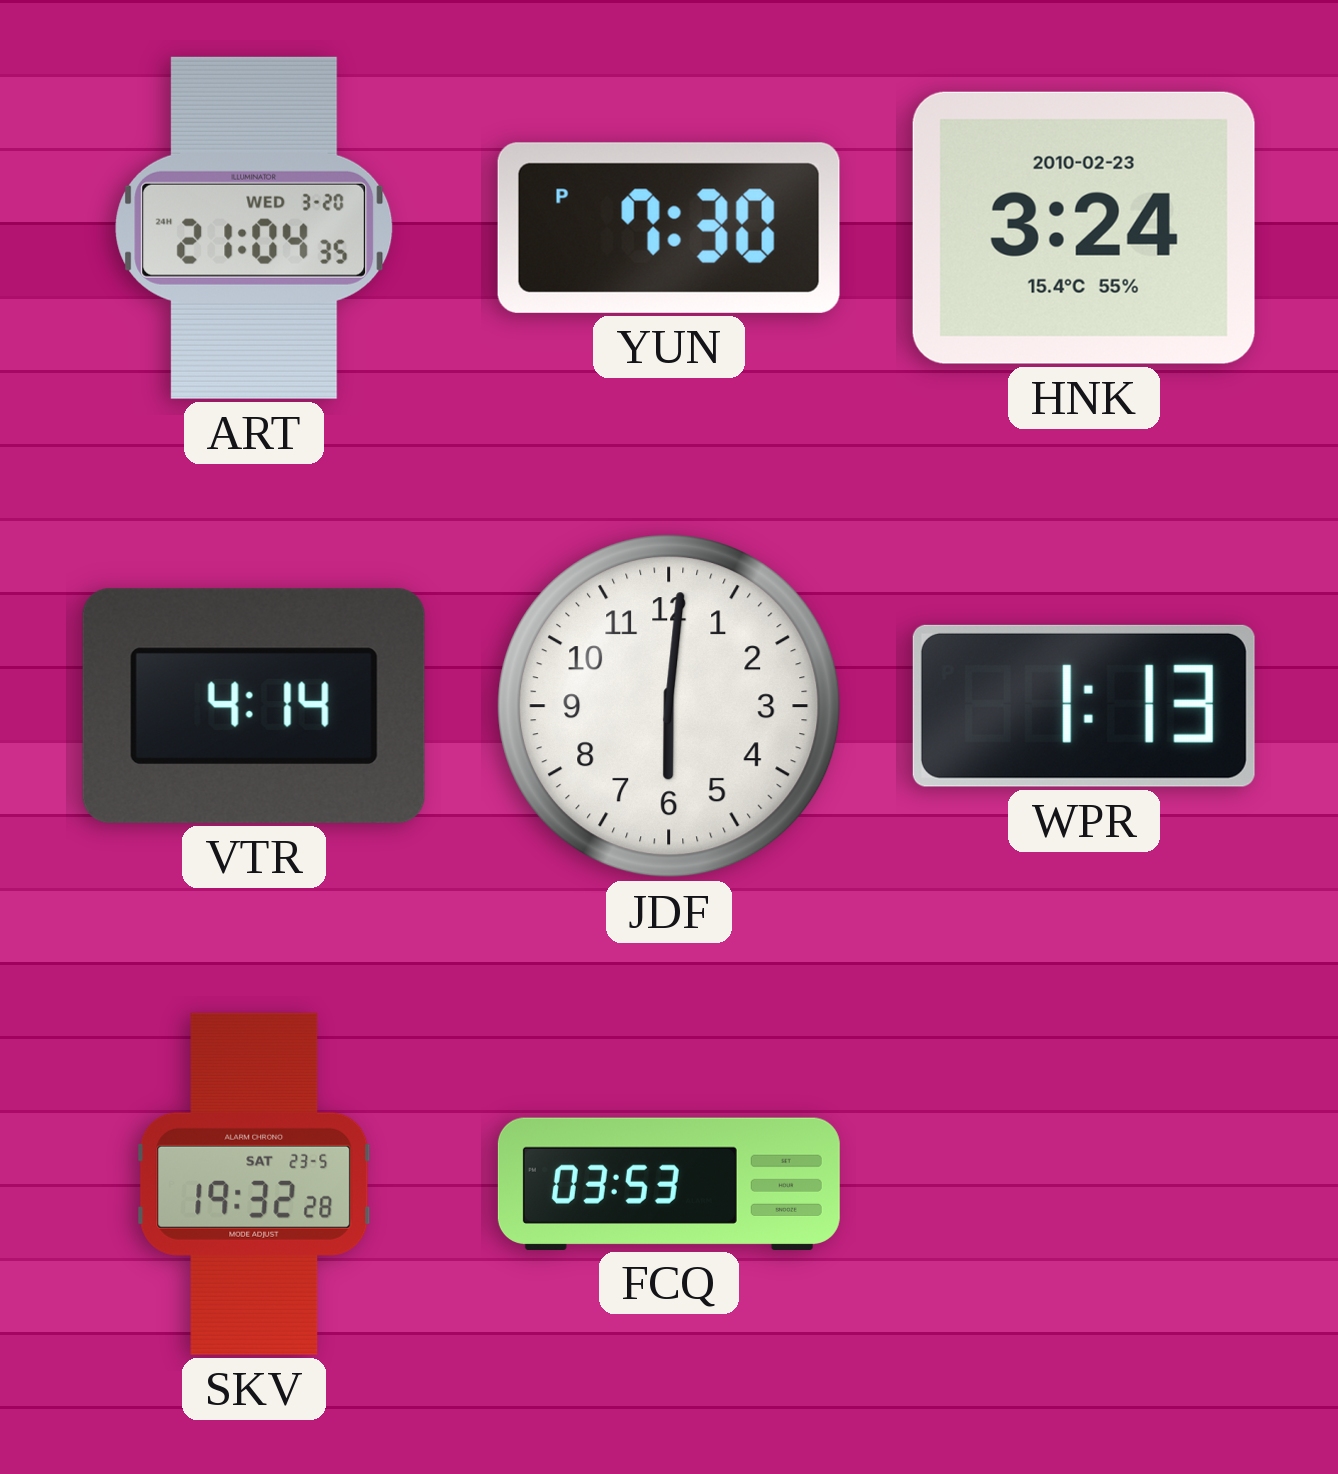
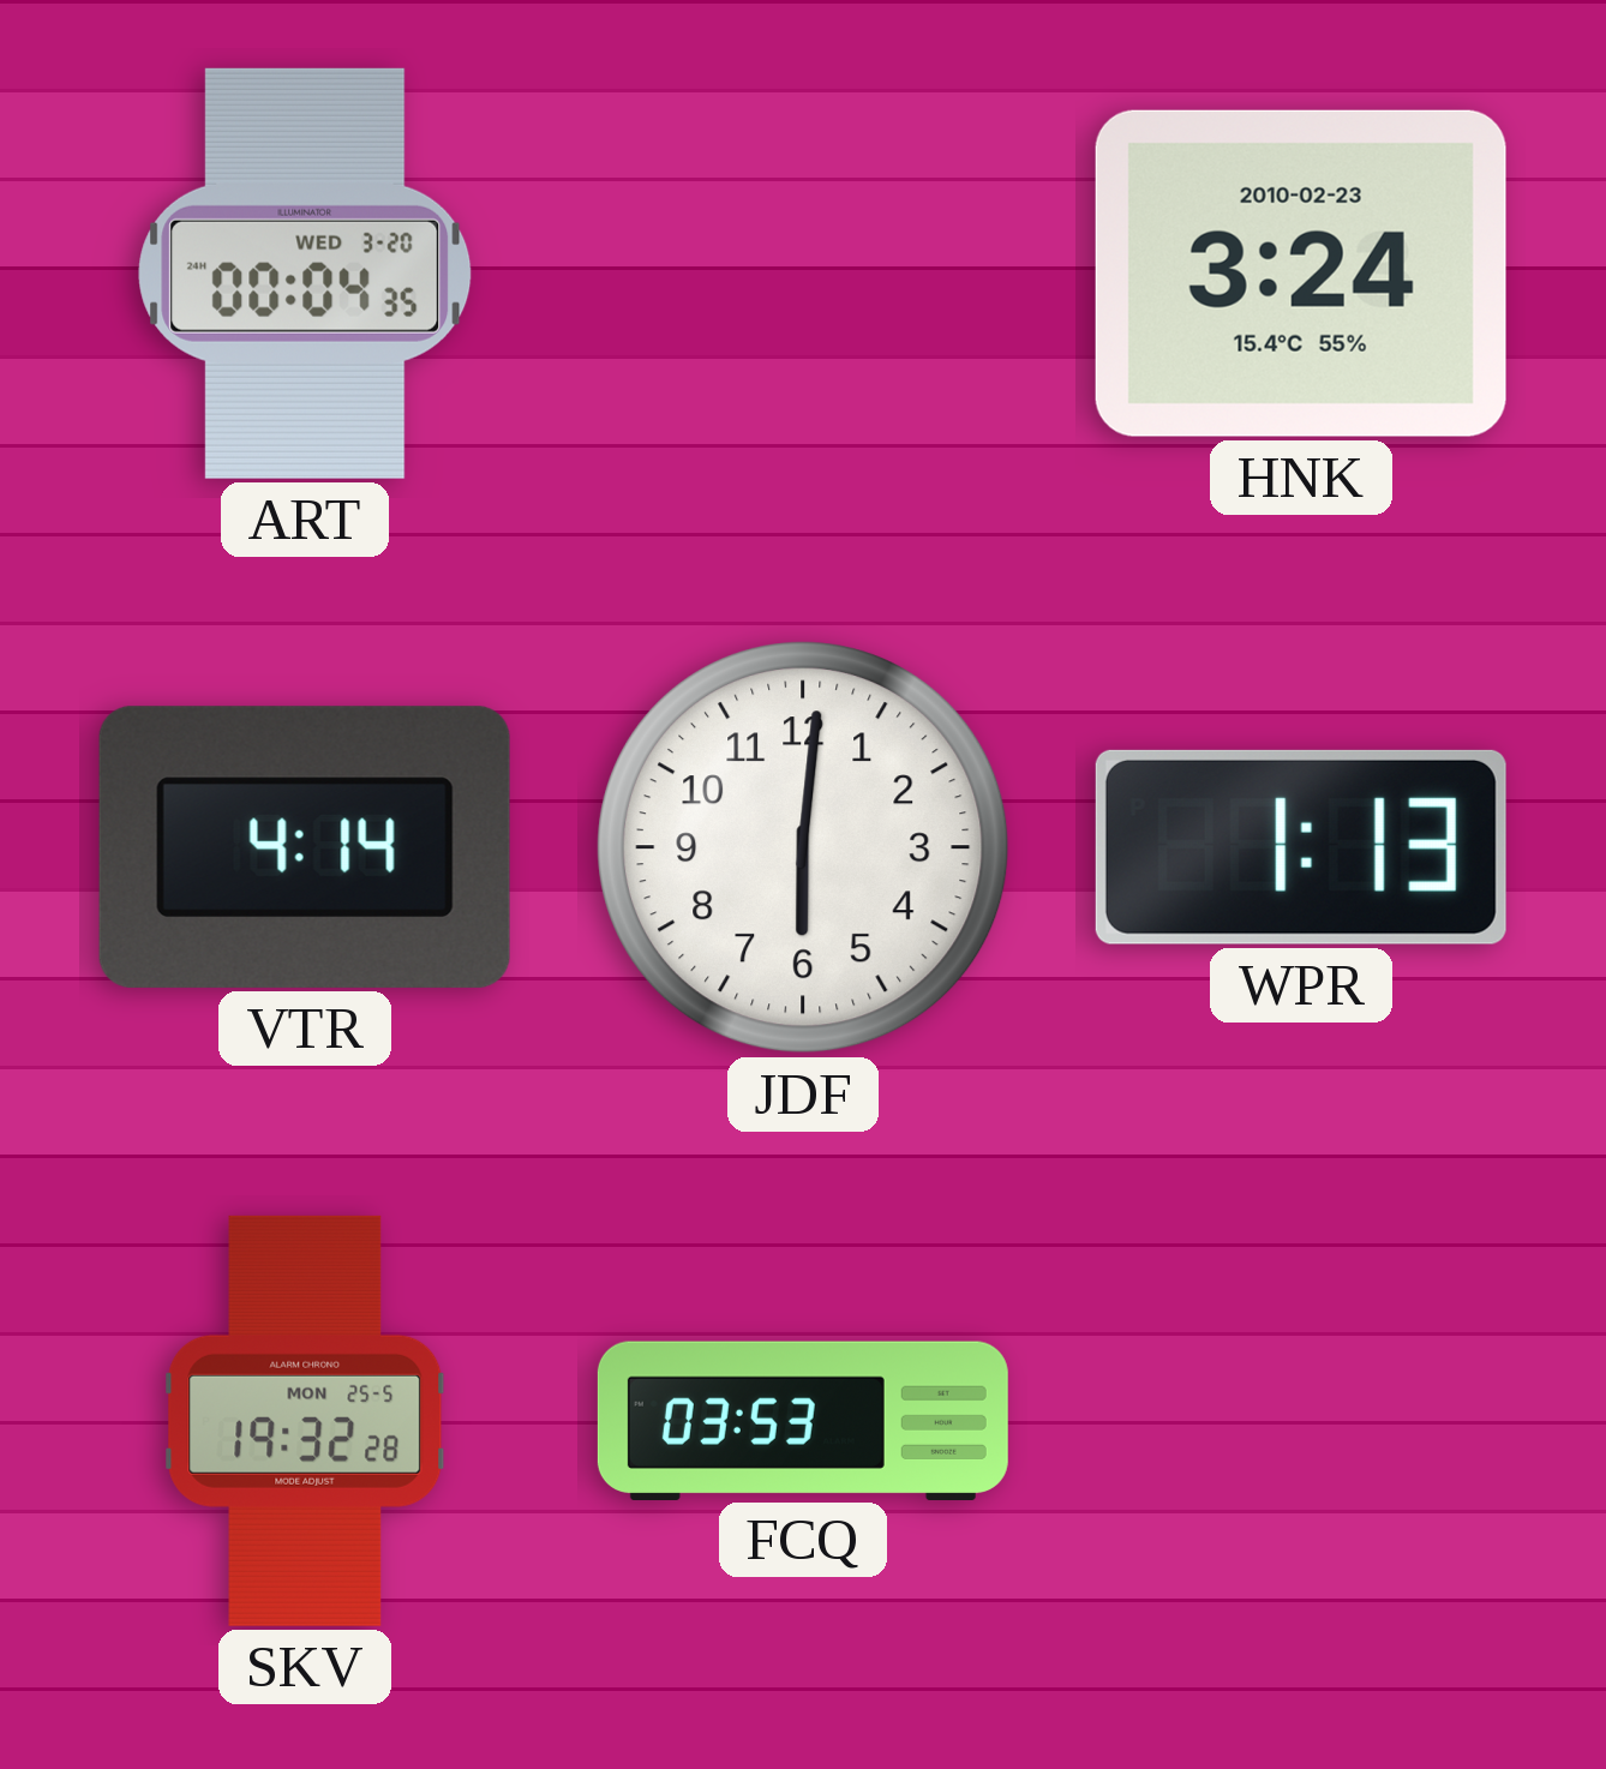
ART: 21:04 -> 00:04
YUN: 7:30 -> none
SKV date: SAT 23-5 -> MON 25-5
